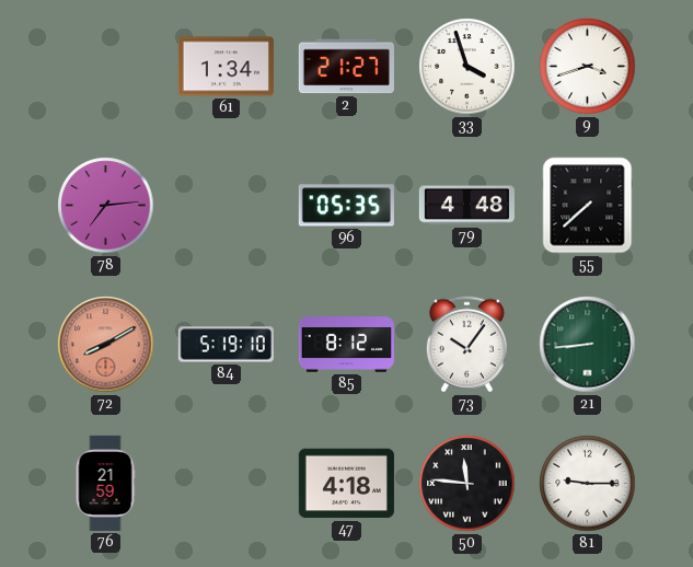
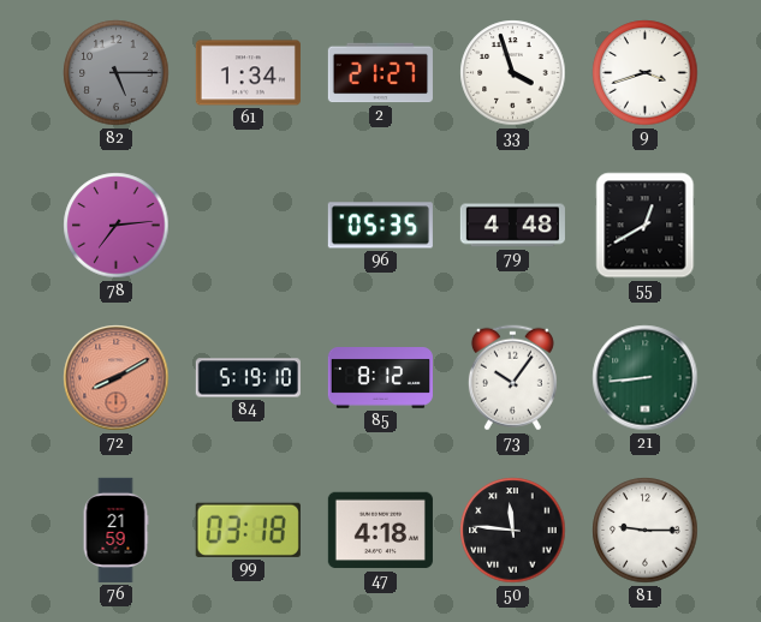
82: none -> 5:15
55: 7:38 -> 12:40
99: none -> 03:18
